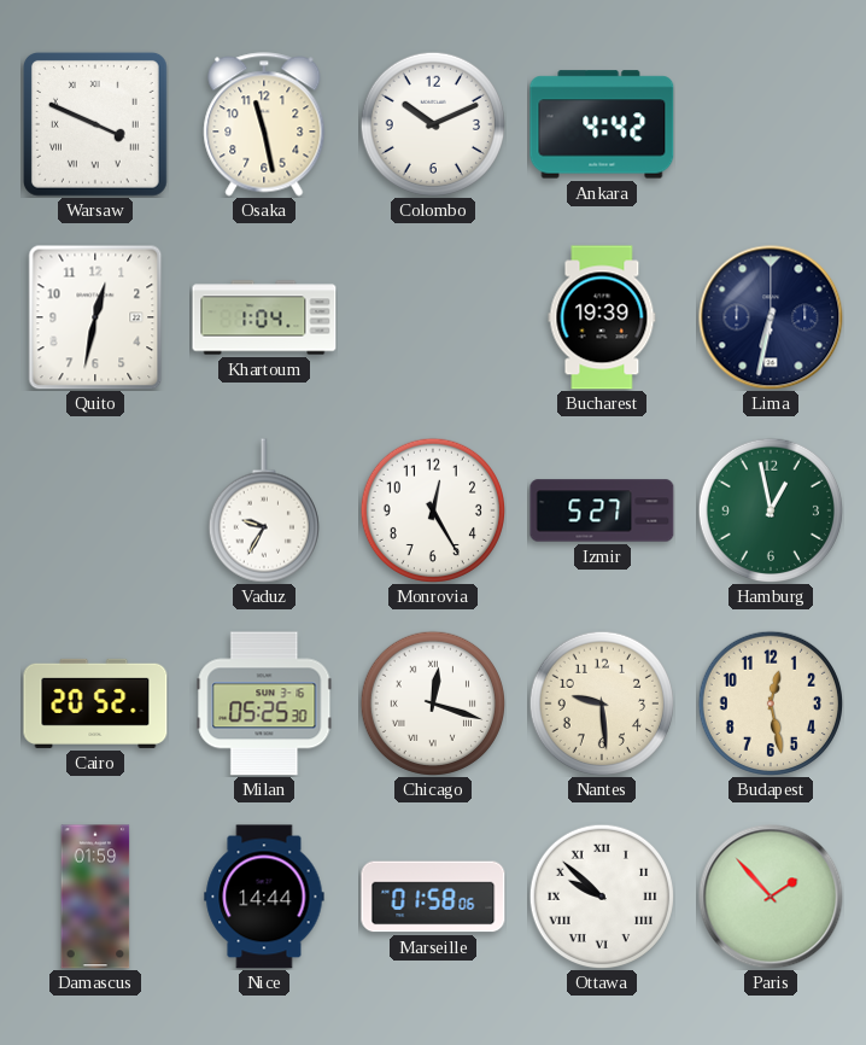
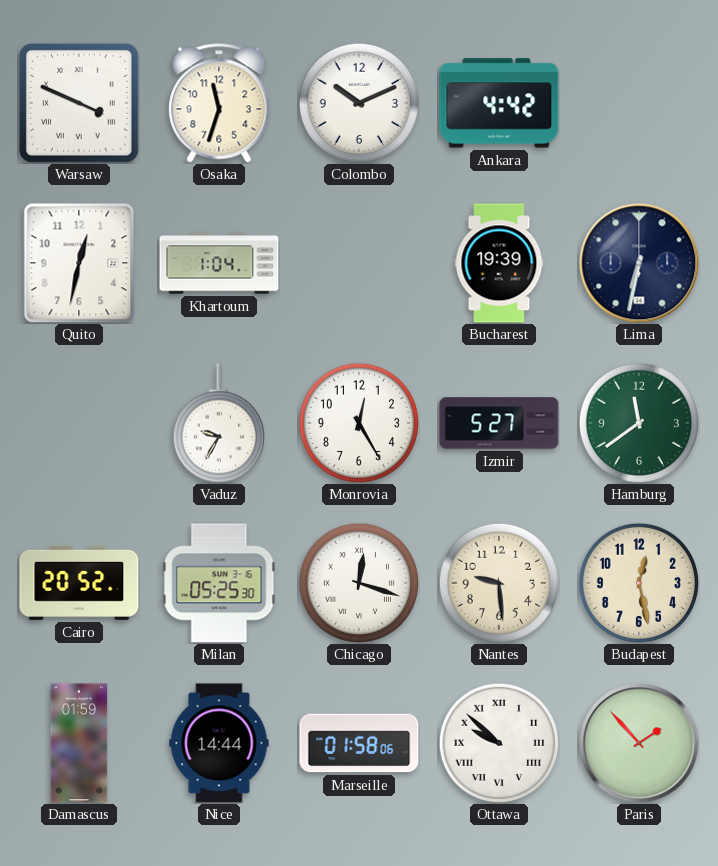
Osaka: 11:28 -> 11:33
Hamburg: 12:58 -> 11:39
